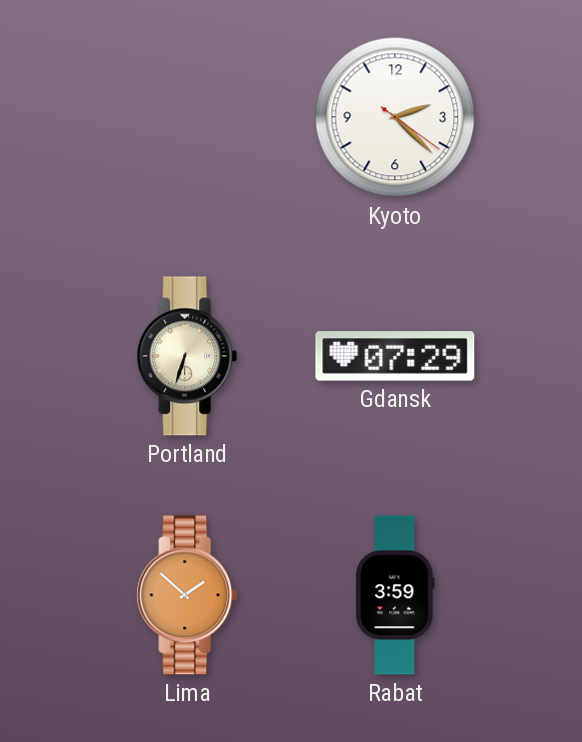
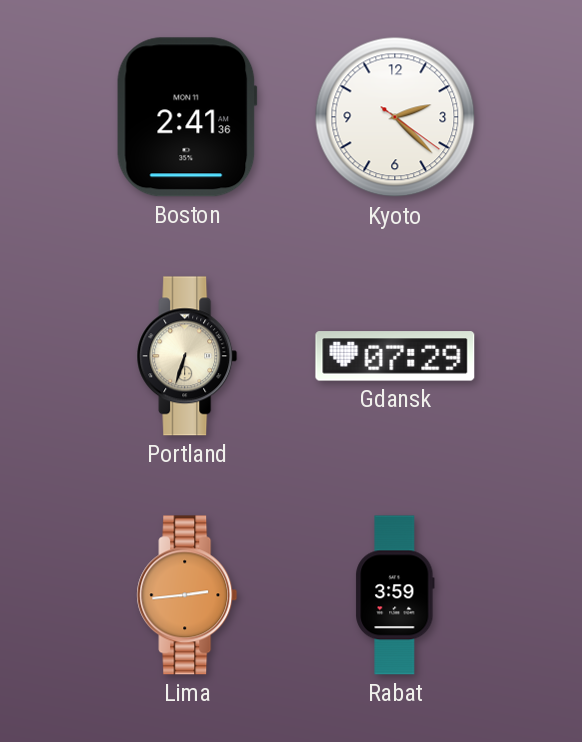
Boston: none -> 2:41
Lima: 1:52 -> 2:44
